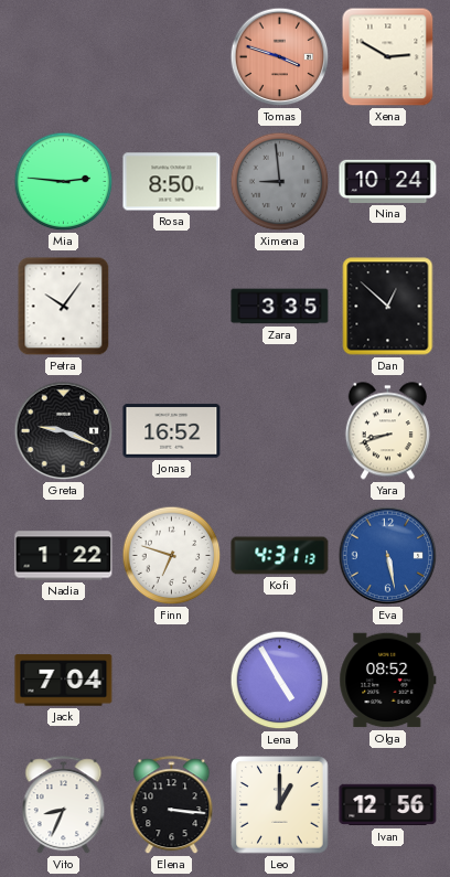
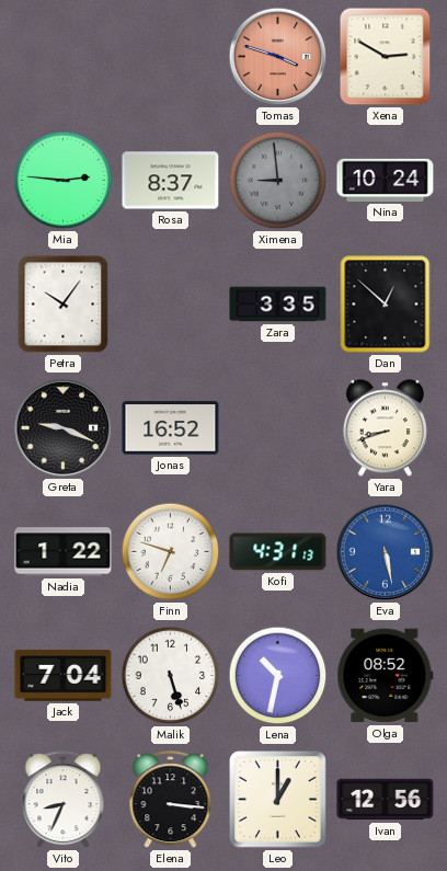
Rosa: 8:50 -> 8:37
Malik: none -> 5:27
Lena: 4:55 -> 10:32
